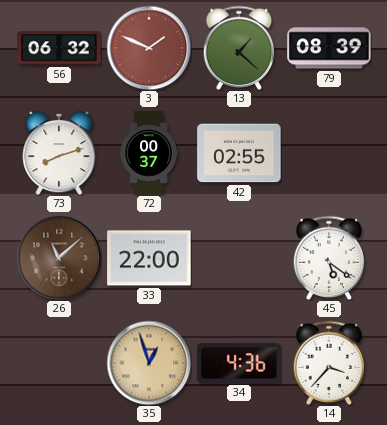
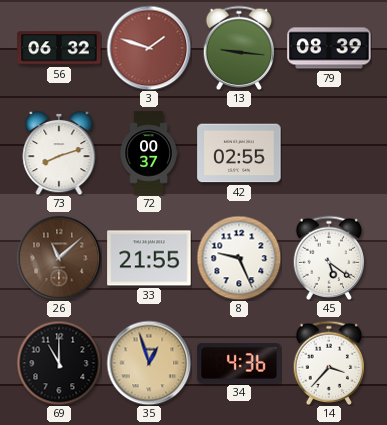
3: 1:49 -> 1:48
13: 1:22 -> 9:16
33: 22:00 -> 21:55
8: none -> 9:26
69: none -> 11:00
